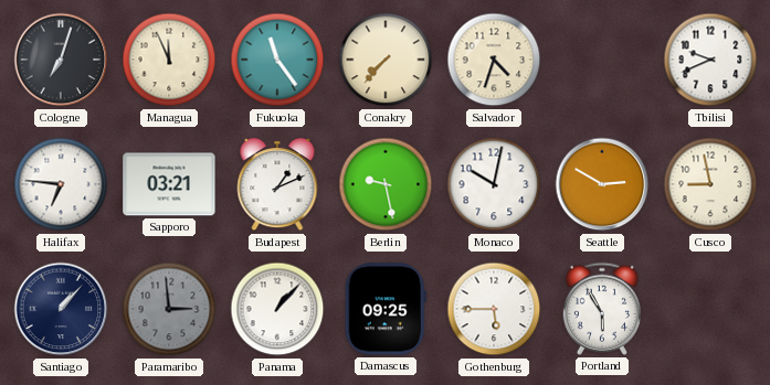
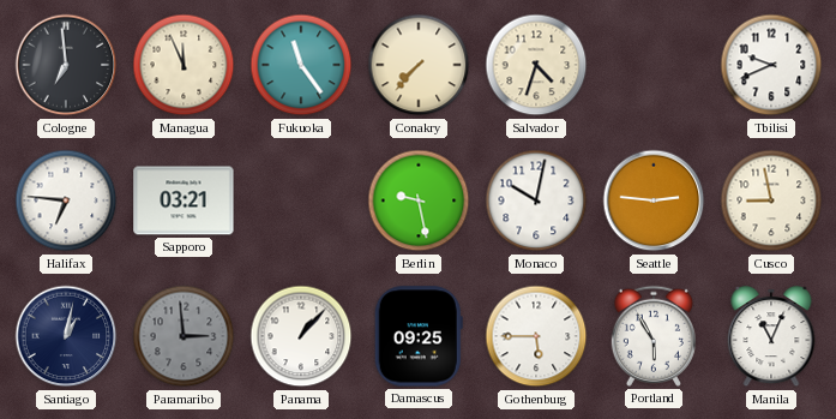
Cologne: 7:03 -> 6:59
Budapest: 1:11 -> none
Seattle: 2:50 -> 2:46
Santiago: 1:07 -> 1:02
Manila: none -> 11:04
